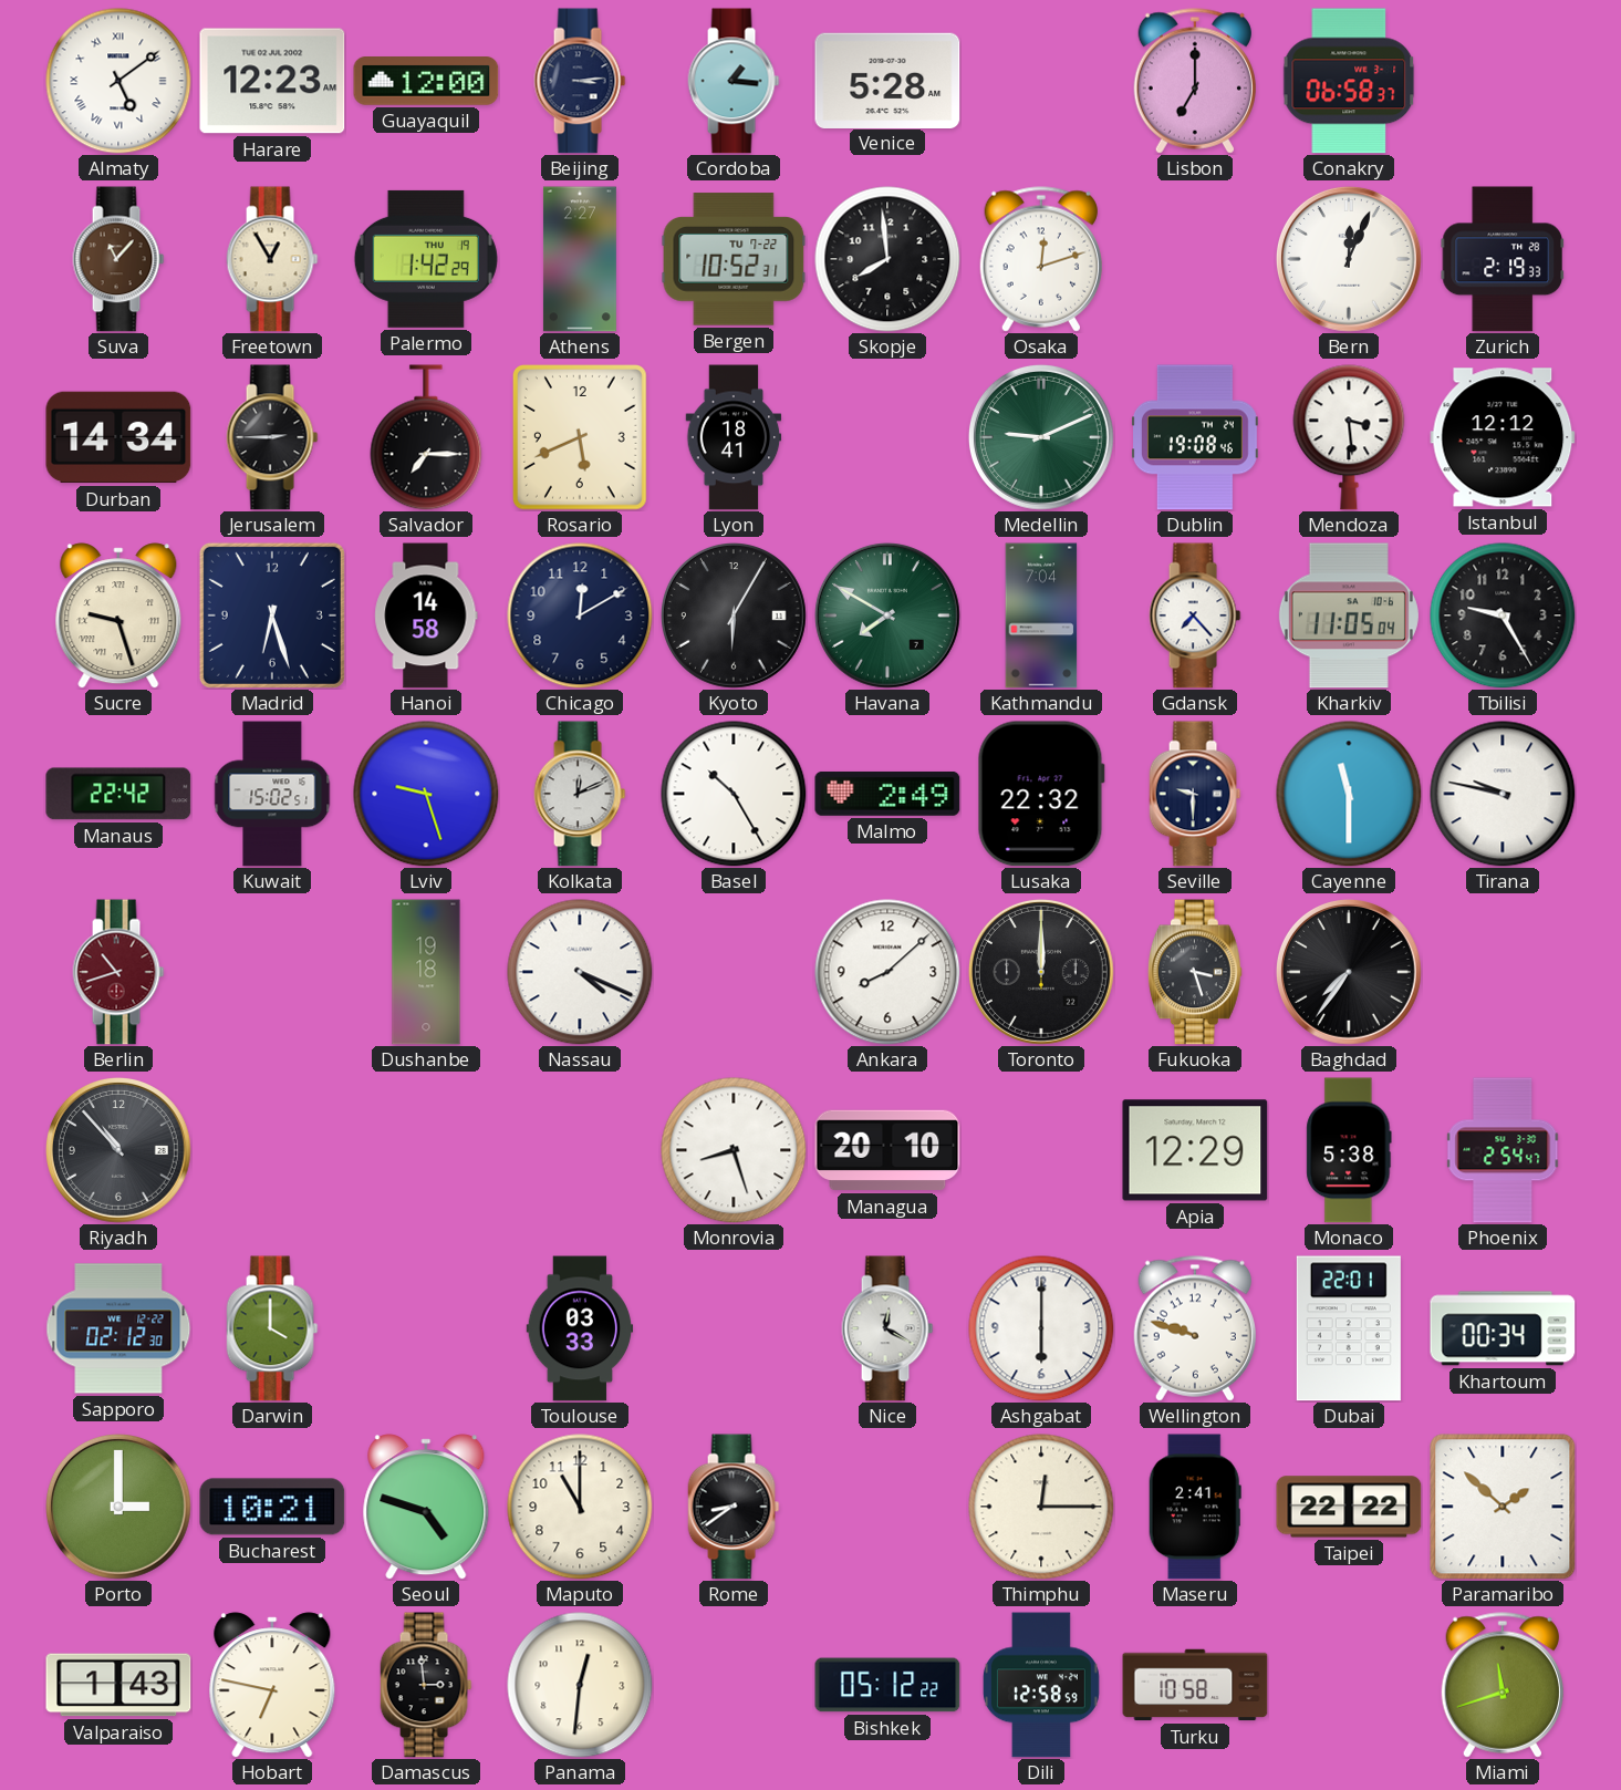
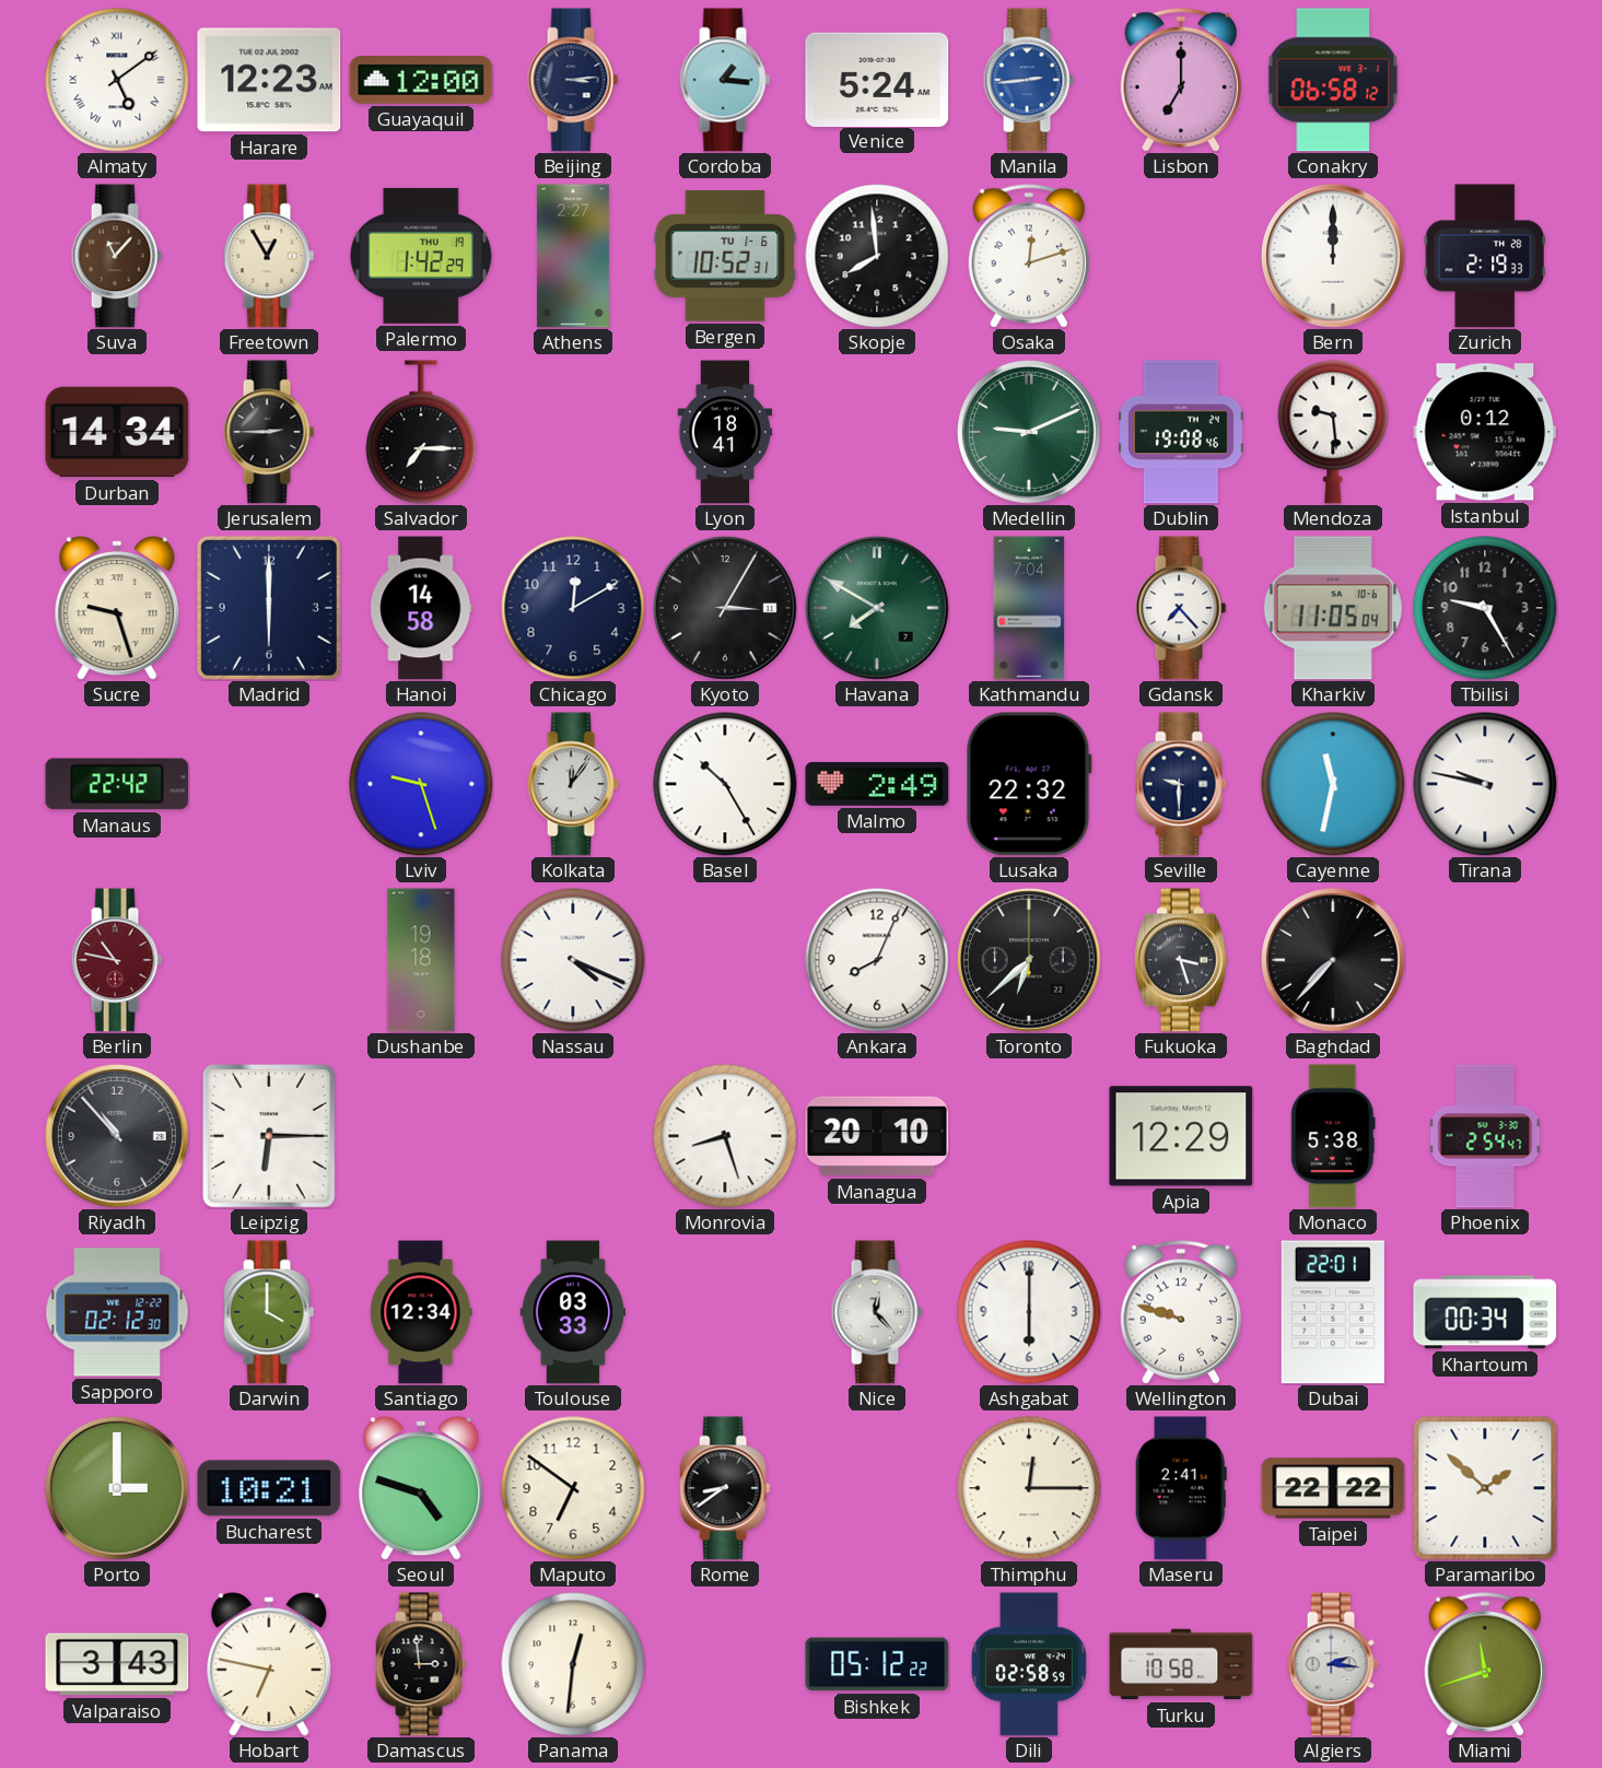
Venice: 5:28 -> 5:24
Manila: none -> 2:44
Conakry: 06:58:37 -> 06:58:12
Bergen date: TU 7-22 -> TU 1-6
Bern: 12:04 -> 12:00
Rosario: 5:41 -> none
Mendoza: 3:29 -> 9:29
Istanbul: 12:12 -> 0:12
Madrid: 6:27 -> 6:00
Kyoto: 6:05 -> 3:05
Kuwait: 15:02 -> none
Kolkata: 12:11 -> 12:06
Cayenne: 11:30 -> 11:32
Berlin: 10:42 -> 10:47
Ankara: 8:08 -> 8:04
Toronto: 12:00 -> 6:38
Baghdad: 7:36 -> 7:37
Leipzig: none -> 6:15
Santiago: none -> 12:34
Nice: 12:20 -> 12:23
Maputo: 11:00 -> 6:51
Valparaiso: 1:43 -> 3:43
Dili: 12:58 -> 02:58
Algiers: none -> 2:16
